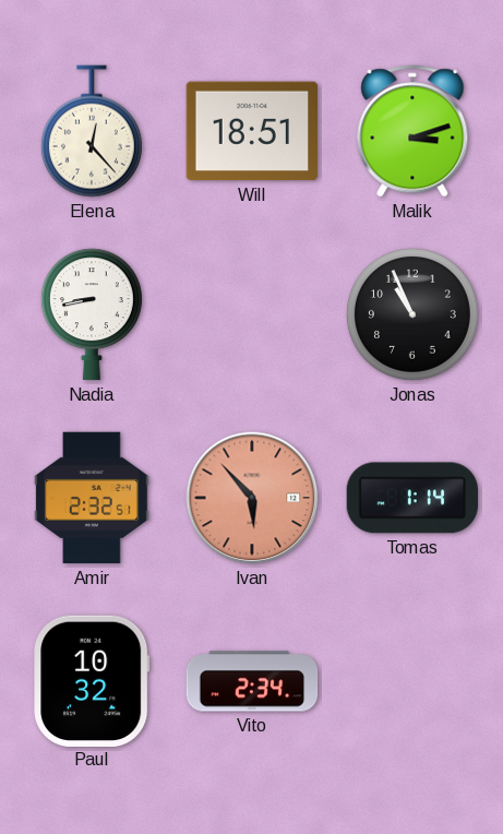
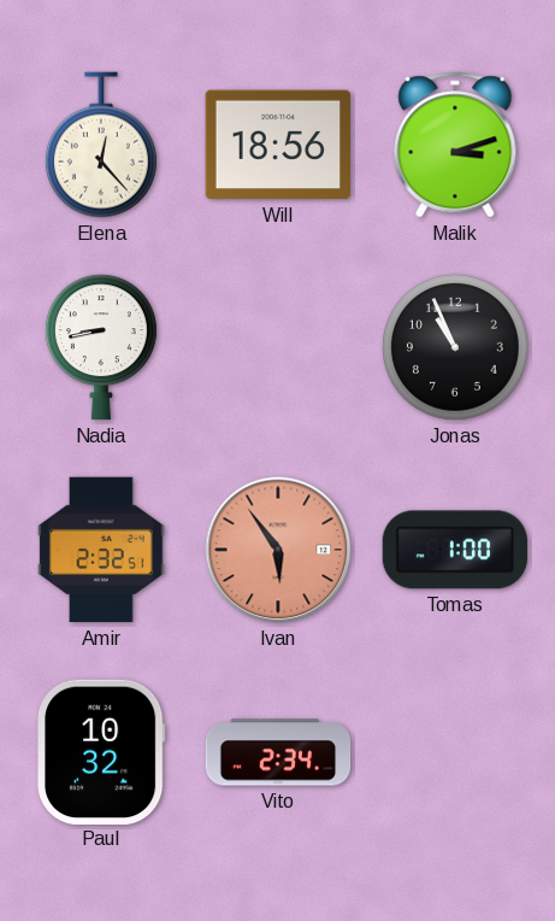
Will: 18:51 -> 18:56
Ivan: 5:53 -> 5:54
Tomas: 1:14 -> 1:00
